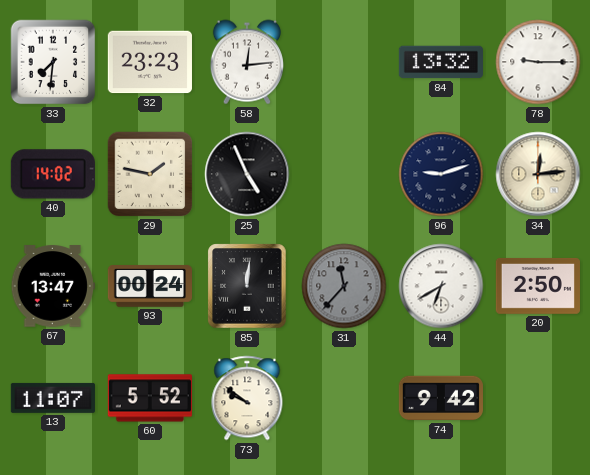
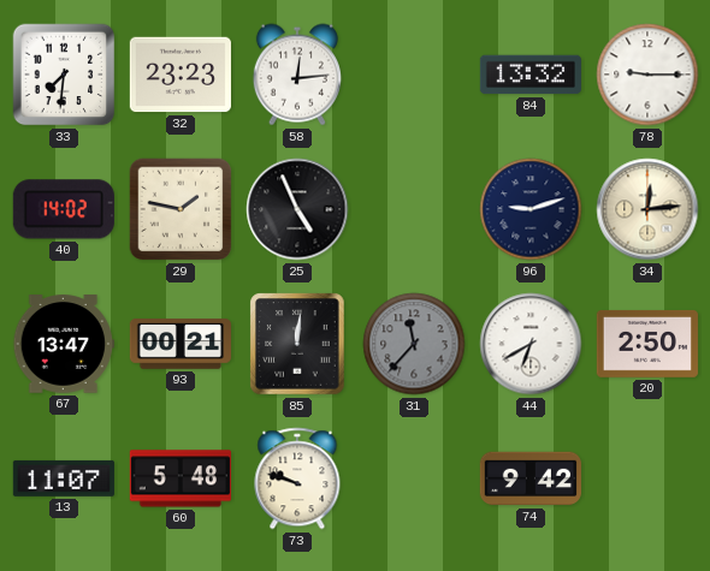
93: 00:24 -> 00:21
60: 5:52 -> 5:48
73: 9:51 -> 9:48
